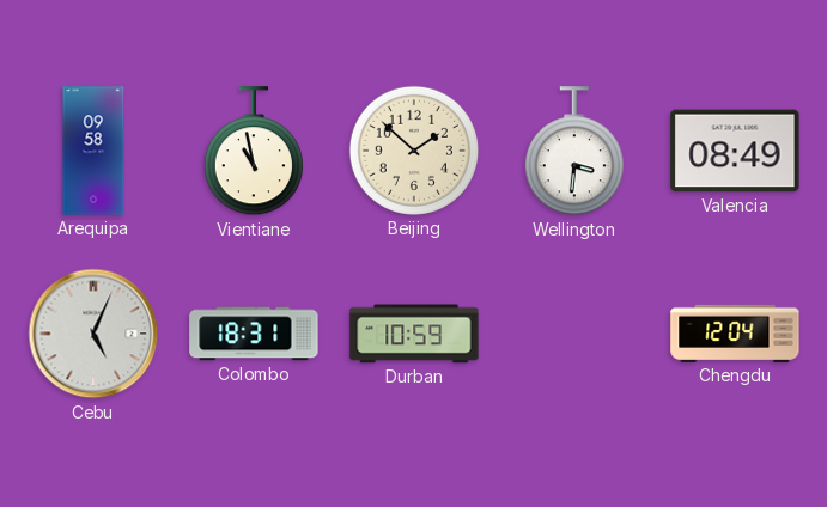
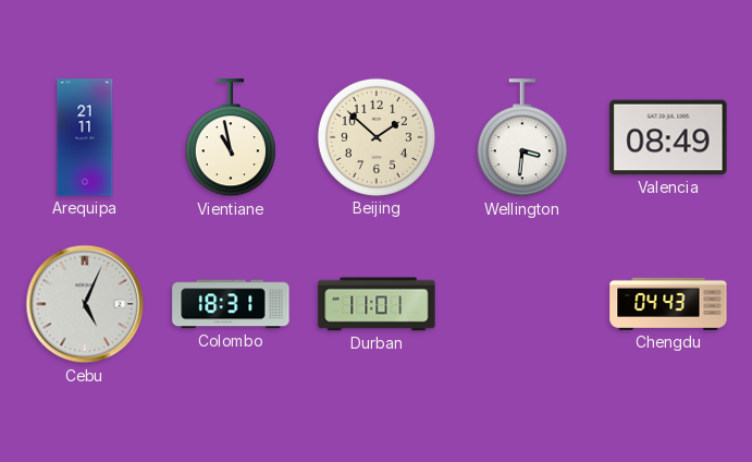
Arequipa: 09:58 -> 21:11
Durban: 10:59 -> 11:01
Chengdu: 12:04 -> 04:43
